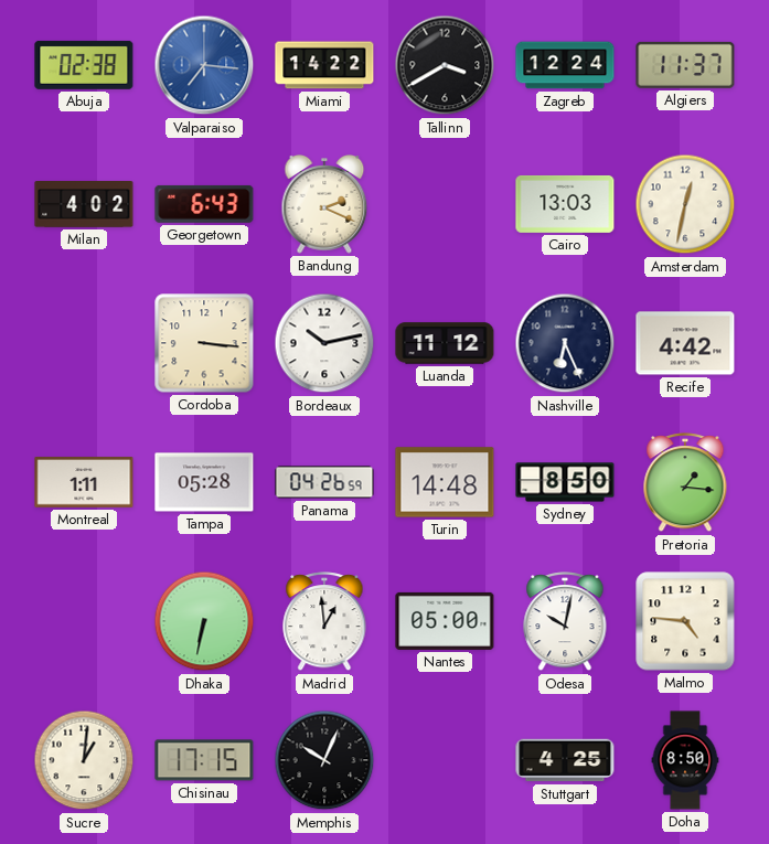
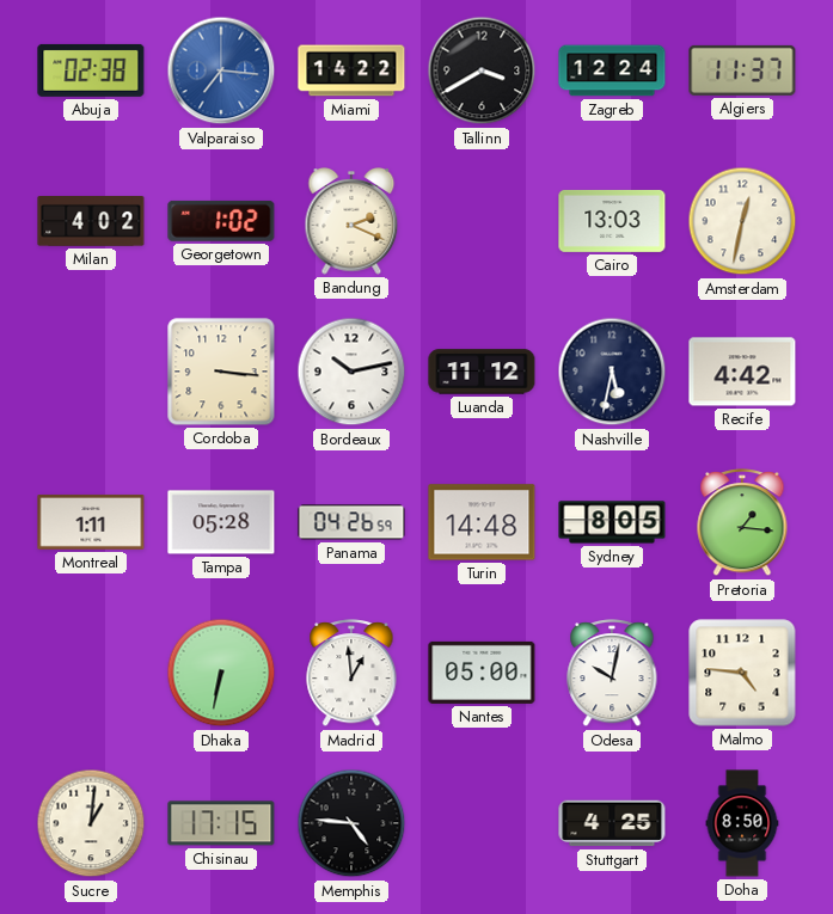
Georgetown: 6:43 -> 1:02
Nashville: 6:26 -> 5:32
Sydney: 8:50 -> 8:05
Memphis: 10:04 -> 4:46
